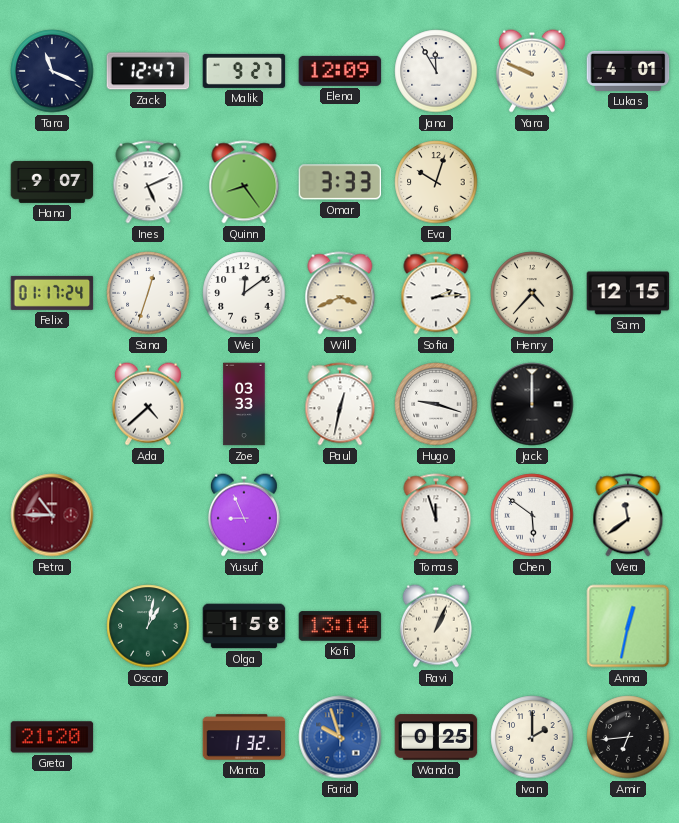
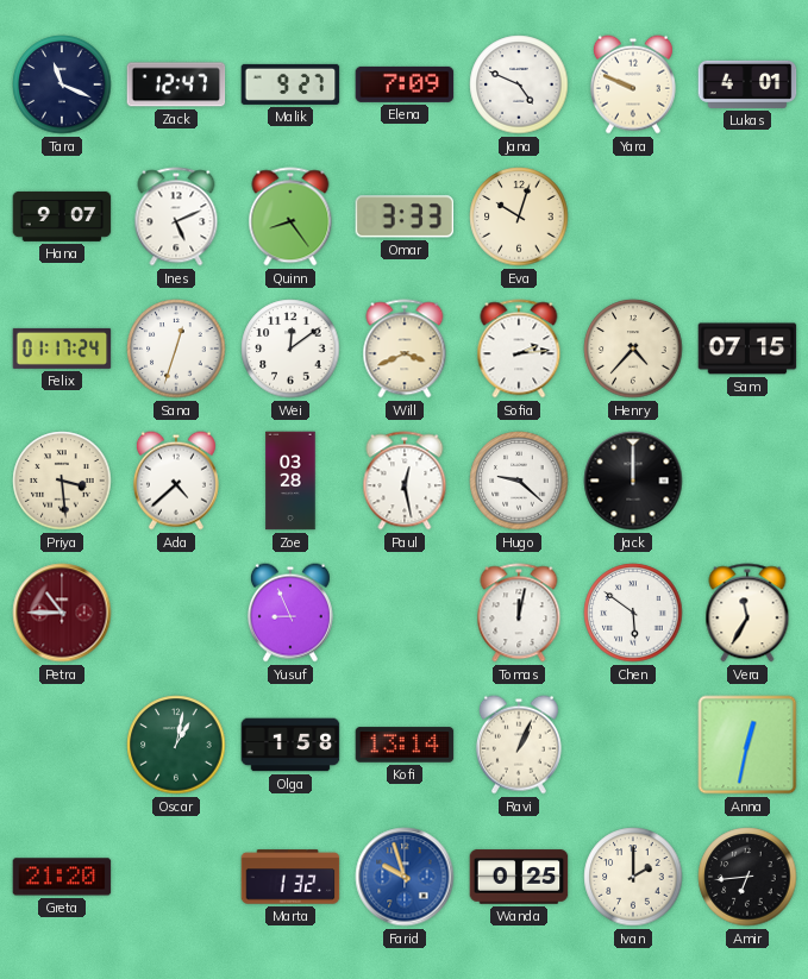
Elena: 12:09 -> 7:09
Jana: 11:55 -> 4:49
Sam: 12:15 -> 07:15
Priya: none -> 3:29
Zoe: 03:33 -> 03:28
Paul: 12:32 -> 12:28
Hugo: 9:18 -> 9:22
Tomas: 11:57 -> 12:02
Vera: 11:39 -> 11:35
